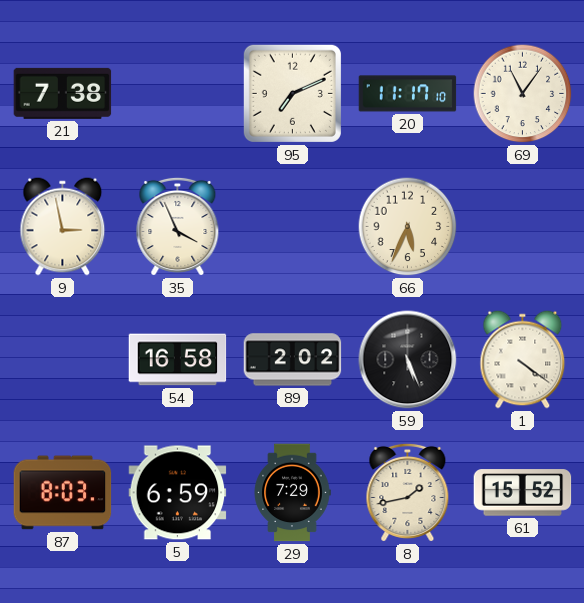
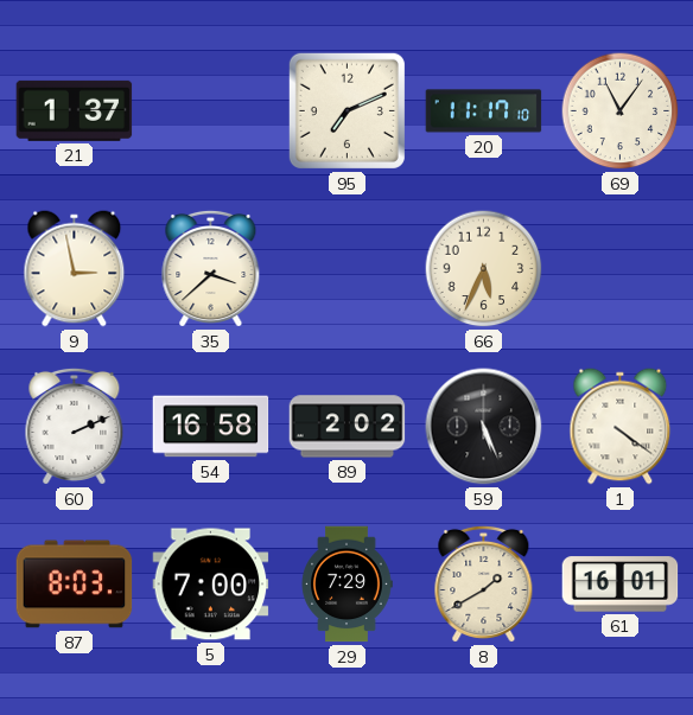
21: 7:38 -> 1:37
35: 3:56 -> 3:38
60: none -> 2:11
5: 6:59 -> 7:00
8: 1:43 -> 1:40
61: 15:52 -> 16:01
